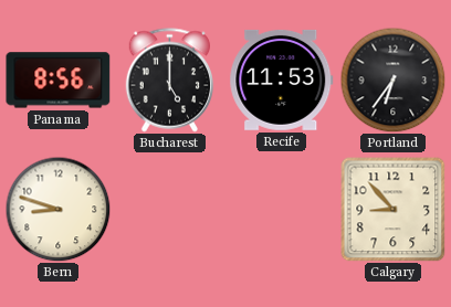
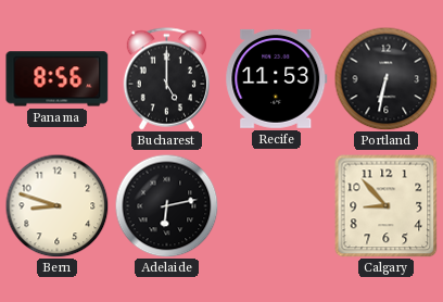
Portland: 6:36 -> 6:32
Adelaide: none -> 6:13
